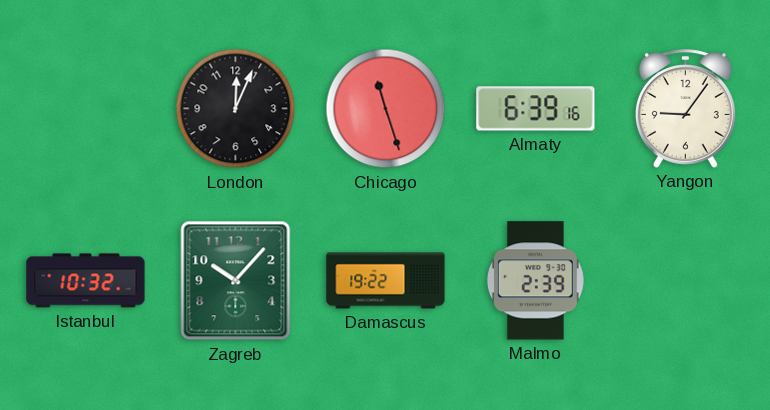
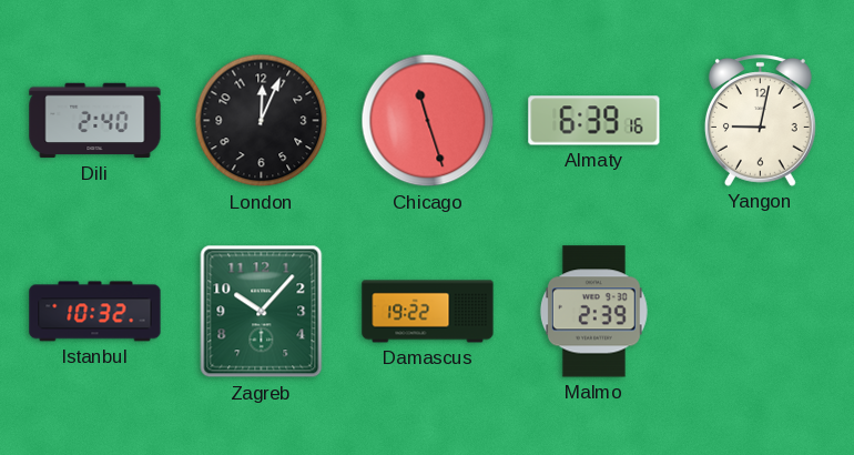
Dili: none -> 2:40
Yangon: 9:06 -> 9:02
